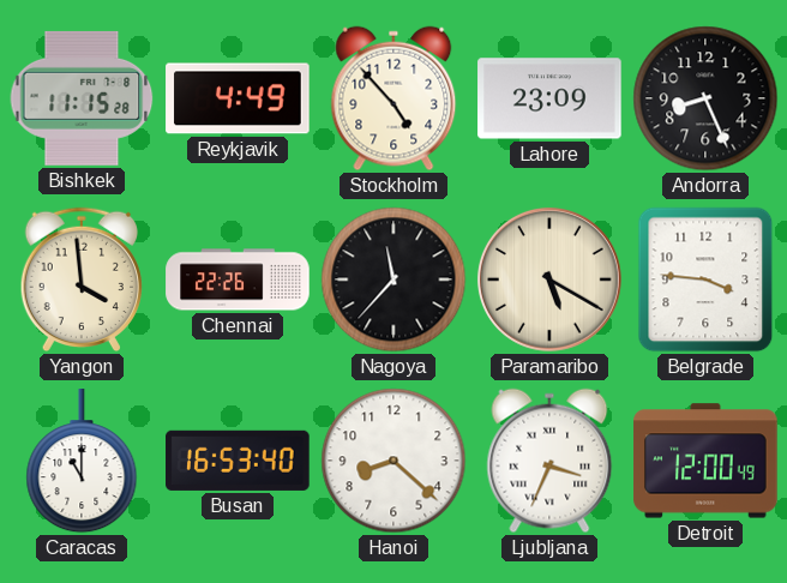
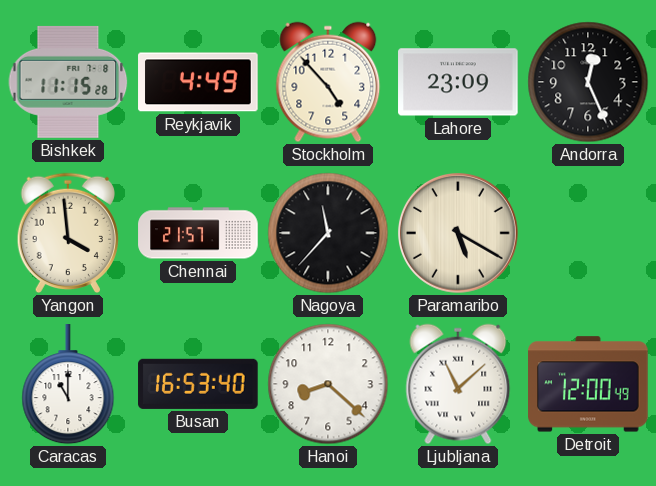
Andorra: 8:26 -> 12:26
Chennai: 22:26 -> 21:57
Belgrade: 3:46 -> none
Ljubljana: 3:34 -> 11:08
